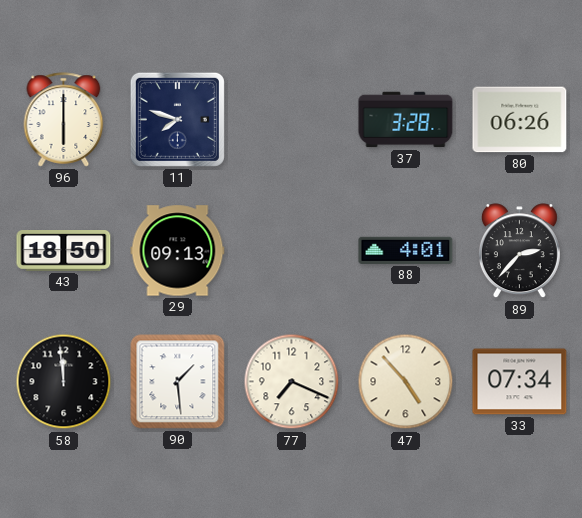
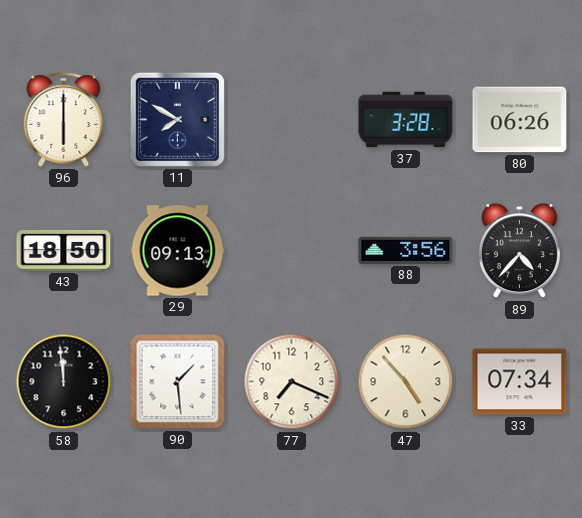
11: 7:48 -> 7:50
88: 4:01 -> 3:56
89: 2:37 -> 4:37
